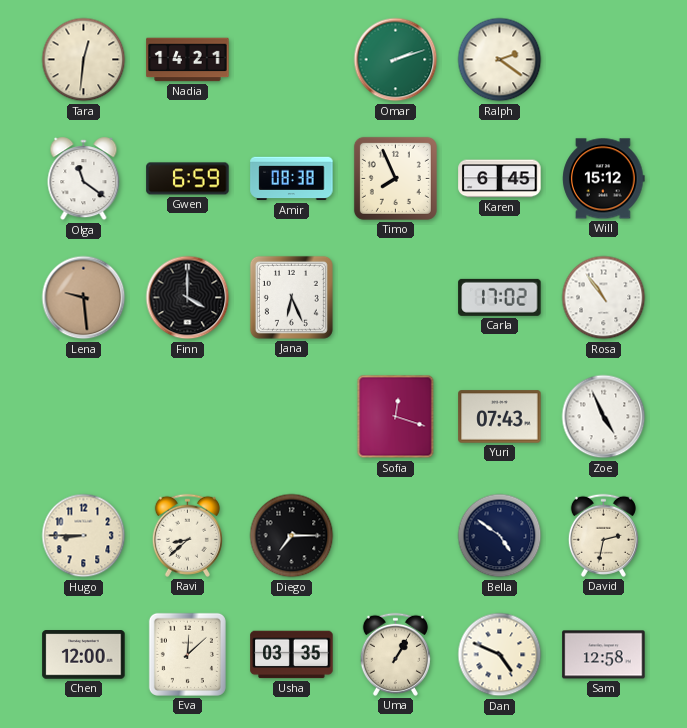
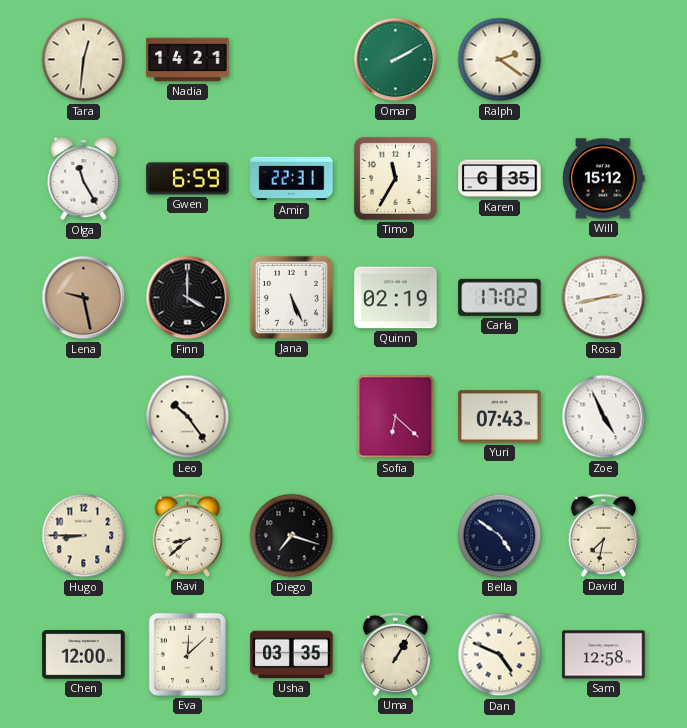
Omar: 2:12 -> 2:10
Olga: 11:21 -> 11:25
Amir: 08:38 -> 22:31
Timo: 7:56 -> 11:35
Karen: 6:45 -> 6:35
Lena: 9:29 -> 9:28
Jana: 6:26 -> 5:26
Quinn: none -> 02:19
Rosa: 10:54 -> 2:43
Leo: none -> 10:24
Sofia: 12:18 -> 6:22
Diego: 7:15 -> 7:18
David: 2:32 -> 7:32
